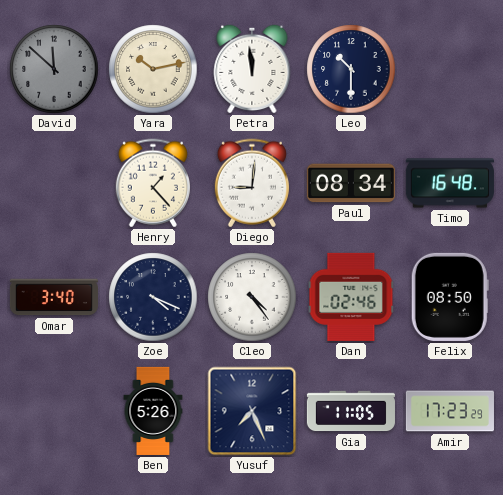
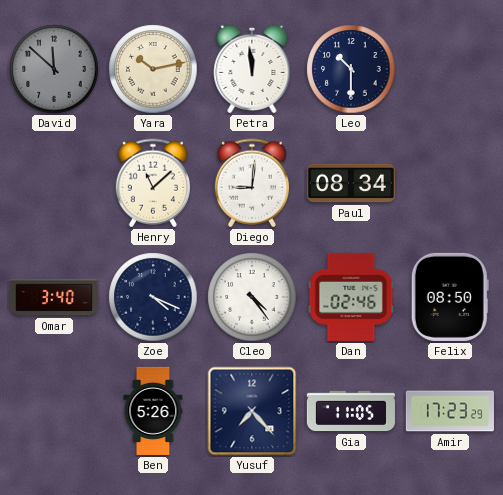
Henry: 1:23 -> 11:08
Timo: 16:48 -> none
Yusuf: 7:26 -> 7:23
